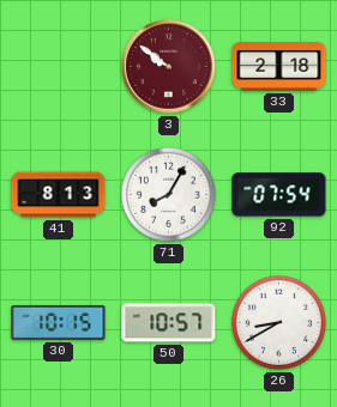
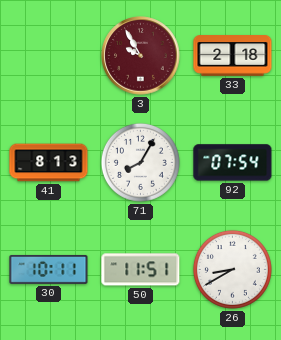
3: 9:51 -> 9:55
30: 10:15 -> 10:11
50: 10:57 -> 11:51
